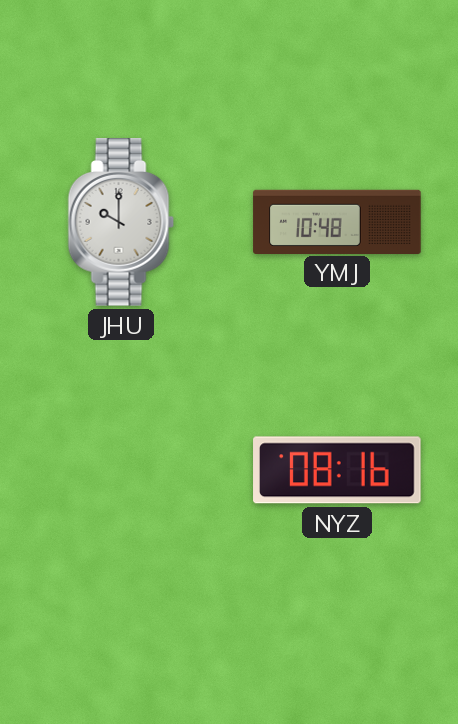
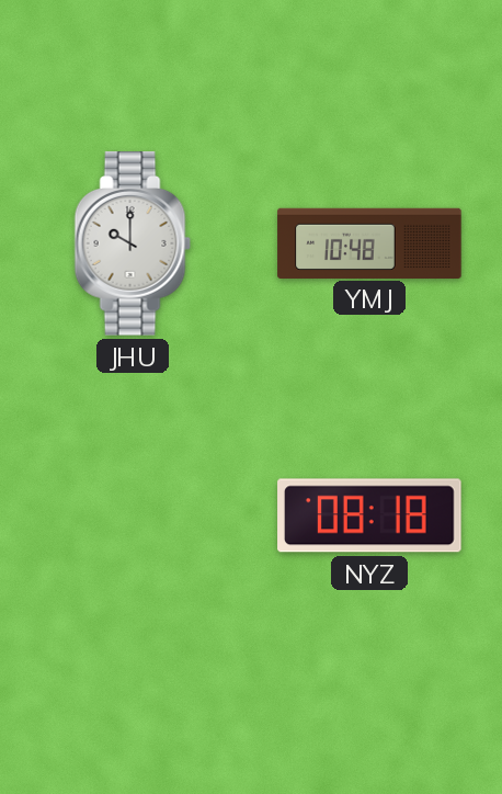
NYZ: 08:16 -> 08:18
